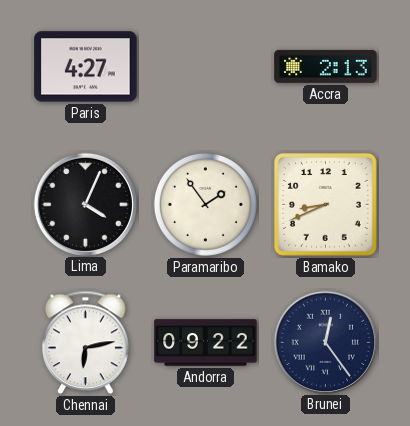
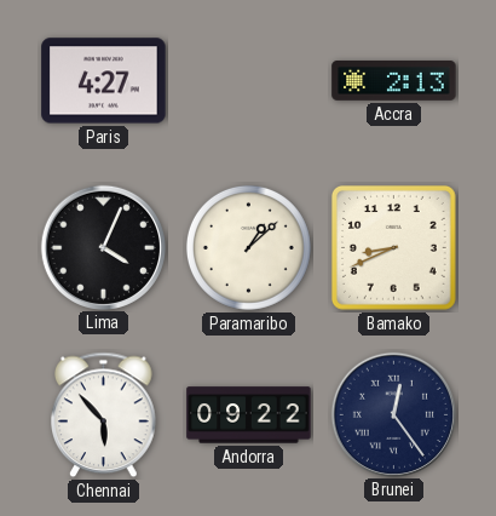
Paramaribo: 1:54 -> 1:08
Chennai: 6:13 -> 5:53
